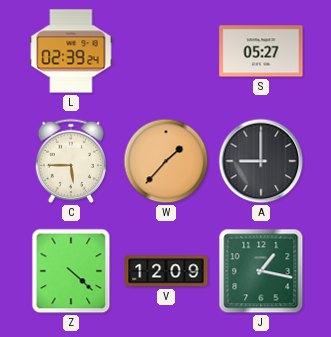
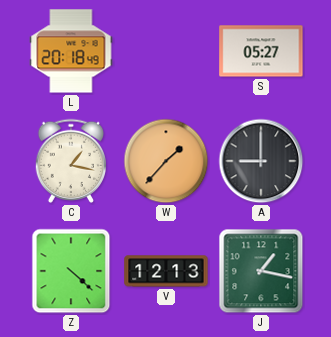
L: 02:39 -> 20:18
C: 5:45 -> 1:17
V: 12:09 -> 12:13
